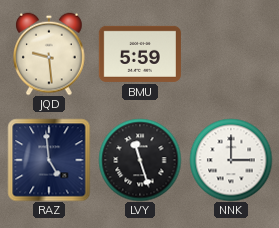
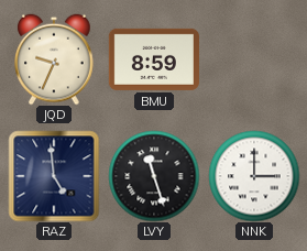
JQD: 9:29 -> 9:34
BMU: 5:59 -> 8:59
